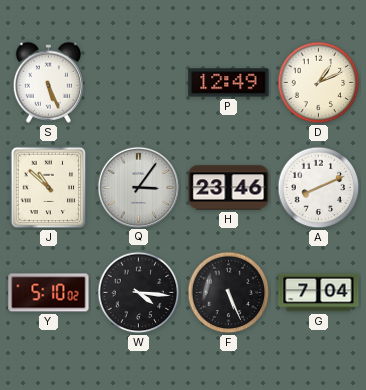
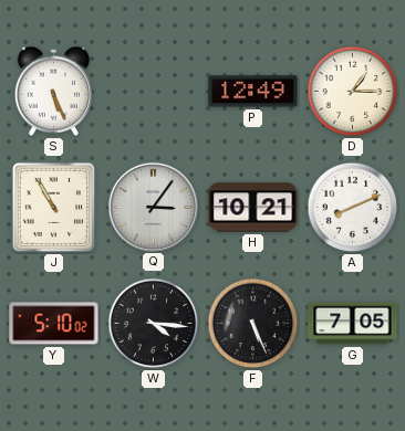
D: 1:11 -> 1:15
J: 10:52 -> 10:55
H: 23:46 -> 10:21
G: 7:04 -> 7:05
